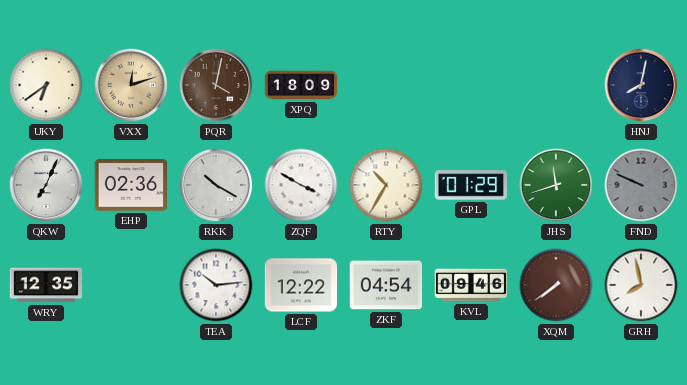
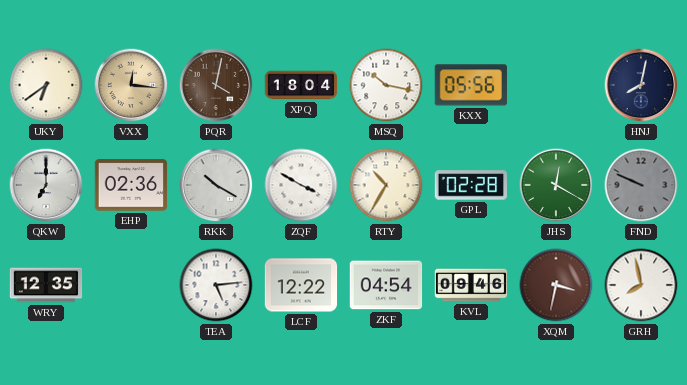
VXX: 12:12 -> 12:16
XPQ: 18:09 -> 18:04
MSQ: none -> 10:17
KXX: none -> 05:56
QKW: 7:04 -> 7:00
GPL: 01:29 -> 02:28
JHS: 11:42 -> 12:20
TEA: 10:14 -> 5:14
XQM: 7:39 -> 3:32
